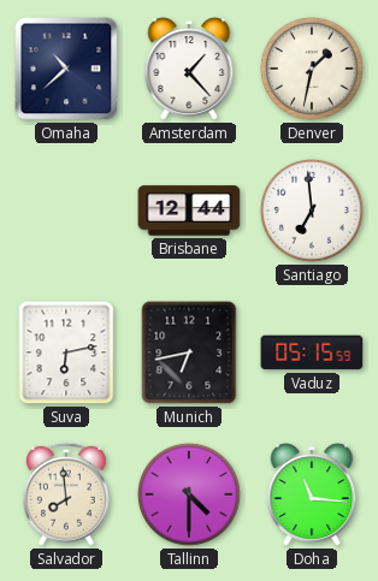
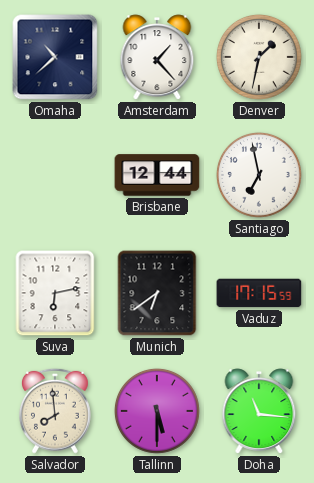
Santiago: 6:59 -> 6:58
Munich: 6:43 -> 6:39
Vaduz: 05:15 -> 17:15
Tallinn: 4:30 -> 5:30
